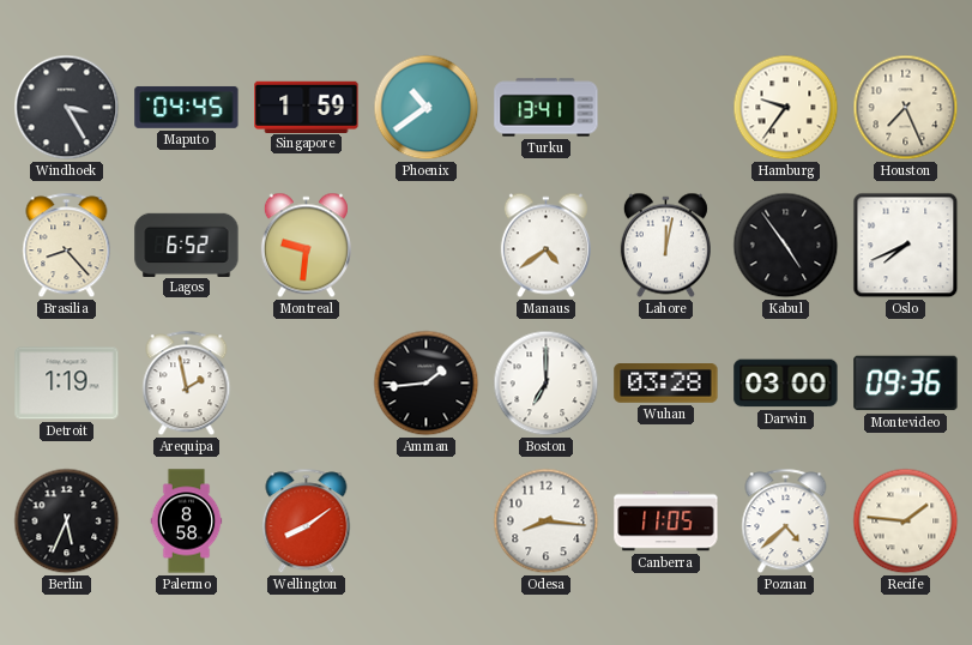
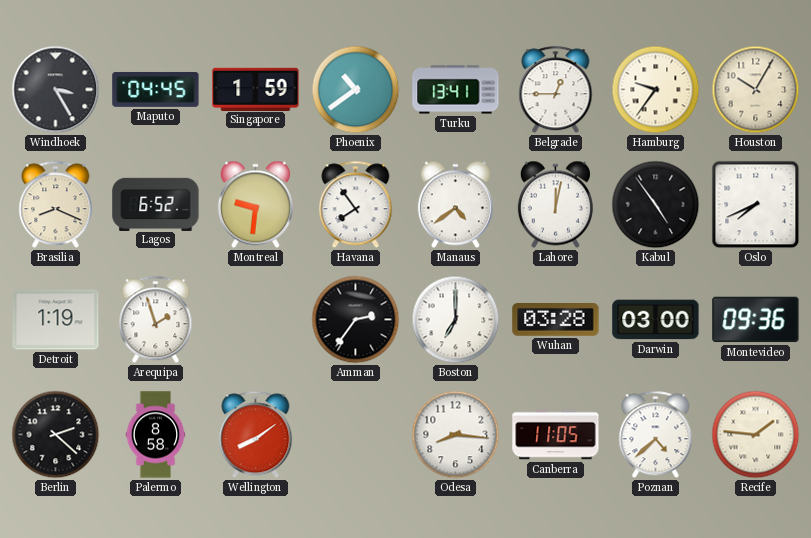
Belgrade: none -> 12:45
Houston: 7:26 -> 10:05
Brasilia: 8:23 -> 8:19
Havana: none -> 7:54
Arequipa: 1:58 -> 1:57
Amman: 1:44 -> 2:36
Berlin: 5:34 -> 2:22
